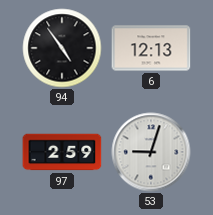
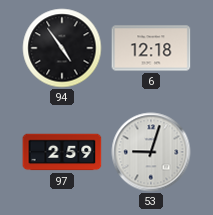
6: 12:13 -> 12:18
